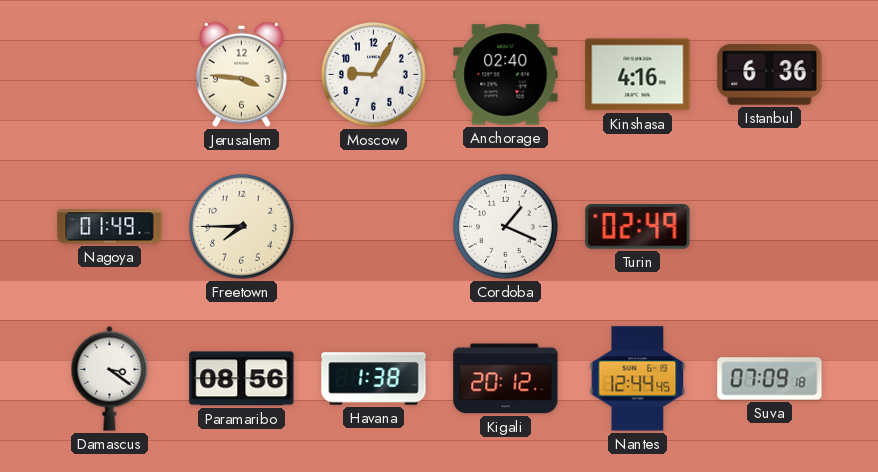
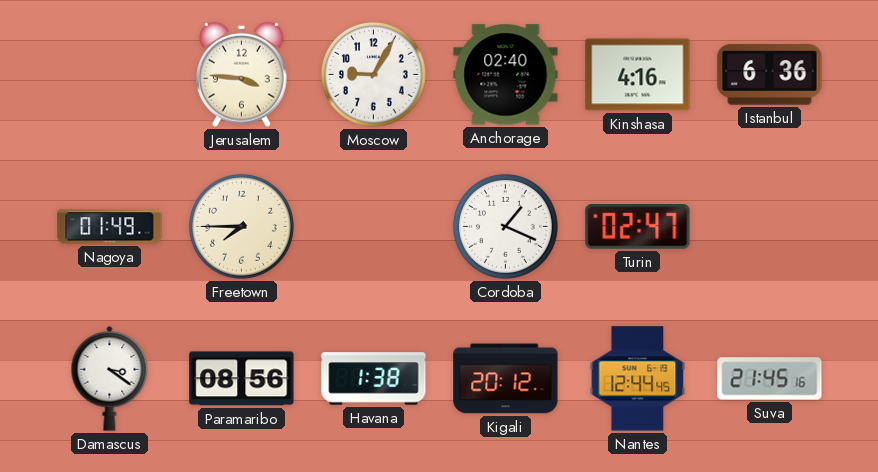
Turin: 02:49 -> 02:47
Suva: 07:09 -> 21:45
